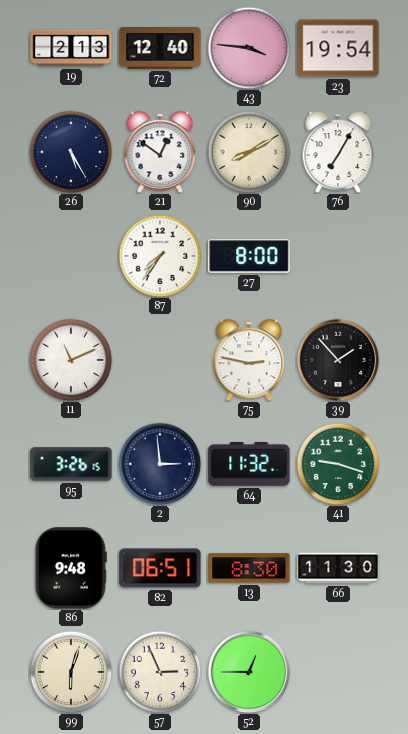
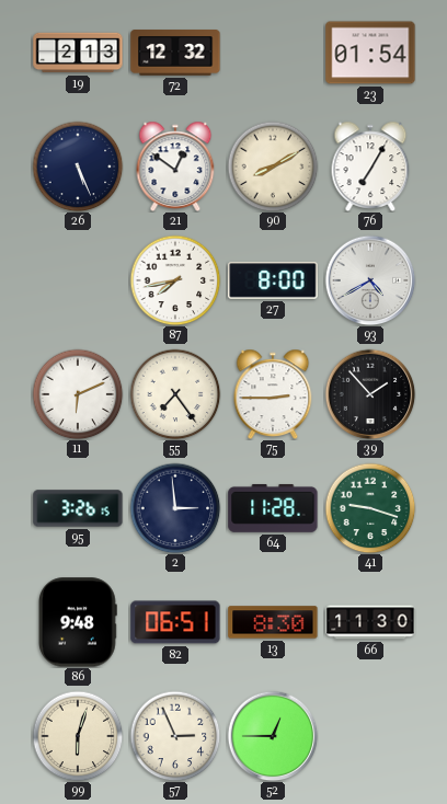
72: 12:40 -> 12:32
43: 3:46 -> none
23: 19:54 -> 01:54
26: 5:25 -> 5:26
87: 7:36 -> 7:43
93: none -> 4:40
11: 11:11 -> 6:11
55: none -> 7:24
75: 2:47 -> 2:45
64: 11:32 -> 11:28
